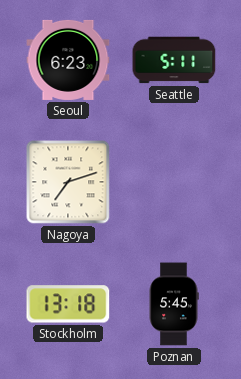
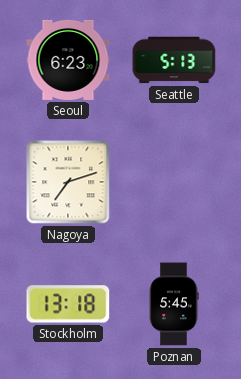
Seattle: 5:11 -> 5:13
